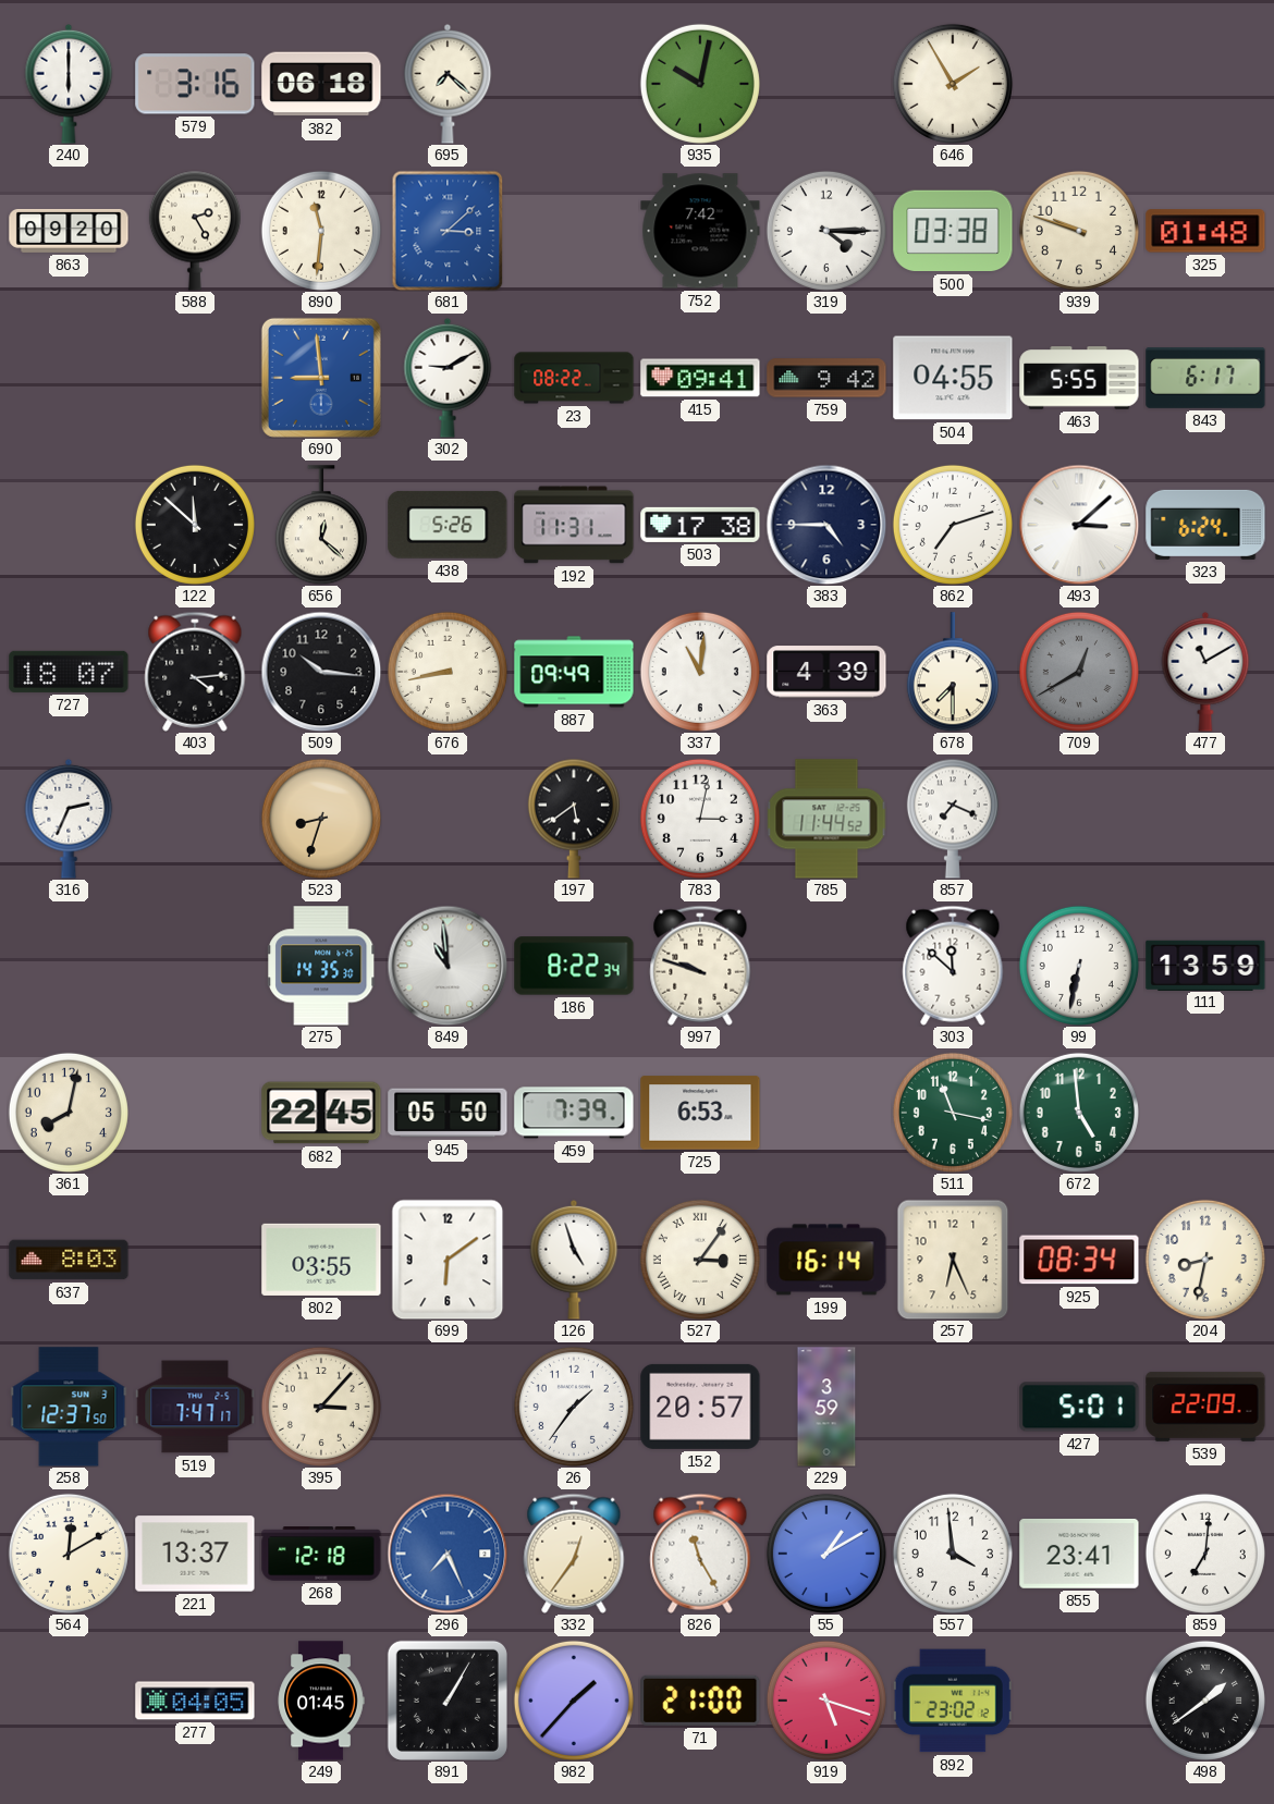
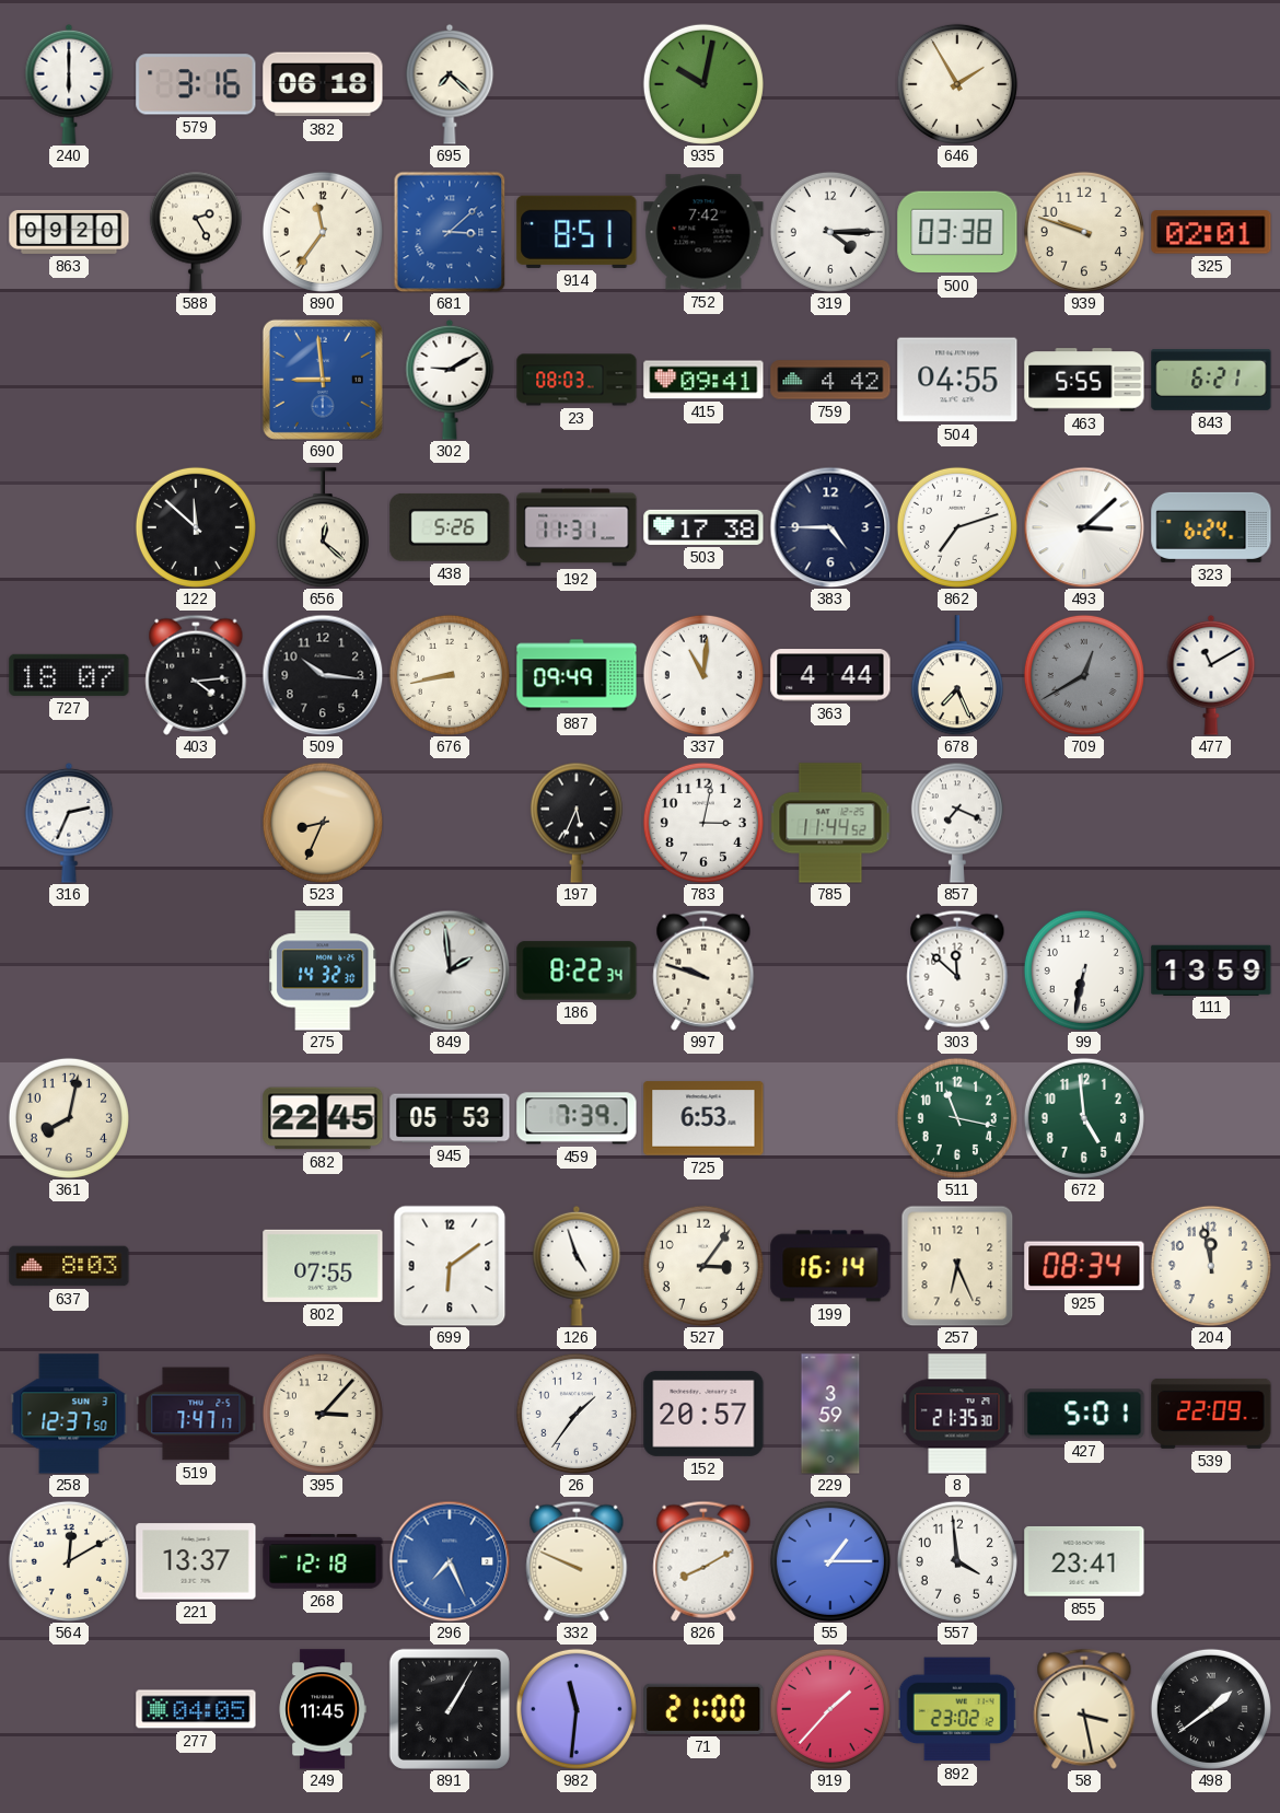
890: 11:31 -> 11:36
914: none -> 8:51
325: 01:48 -> 02:01
23: 08:22 -> 08:03
759: 9:42 -> 4:42
843: 6:17 -> 6:21
363: 4:39 -> 4:44
678: 7:30 -> 7:26
523: 8:33 -> 8:34
197: 5:39 -> 5:34
275: 14:35 -> 14:32
849: 10:59 -> 1:59
945: 05:50 -> 05:53
802: 03:55 -> 07:55
527 numerals: Roman -> Arabic
204: 8:32 -> 11:58
8: none -> 21:35
332: 12:36 -> 9:49
826: 11:25 -> 8:10
55: 1:10 -> 1:15
859: 7:01 -> none
249: 01:45 -> 11:45
982: 1:37 -> 11:31
919: 5:18 -> 1:37
58: none -> 3:28
